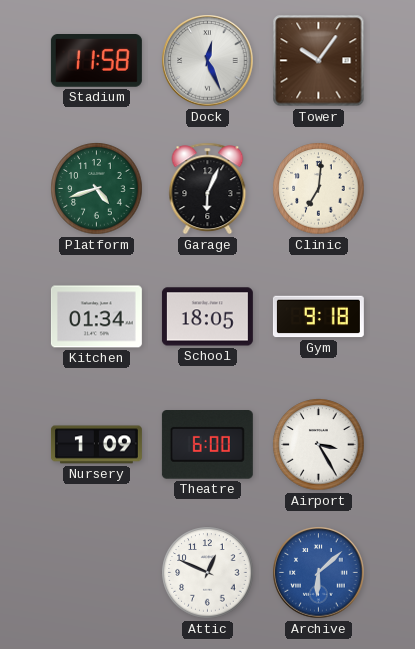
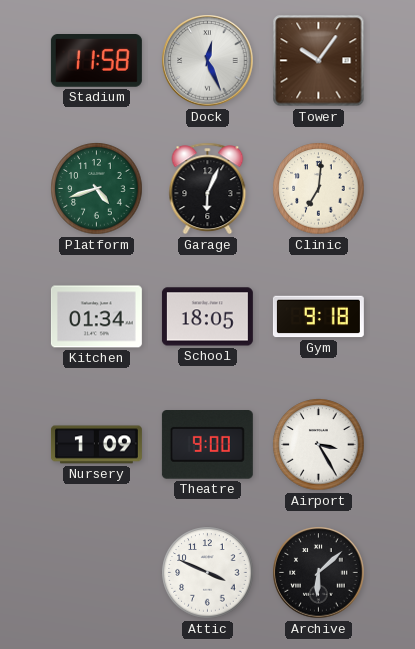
Theatre: 6:00 -> 9:00
Attic: 12:49 -> 3:49
Archive dial: blue -> black
